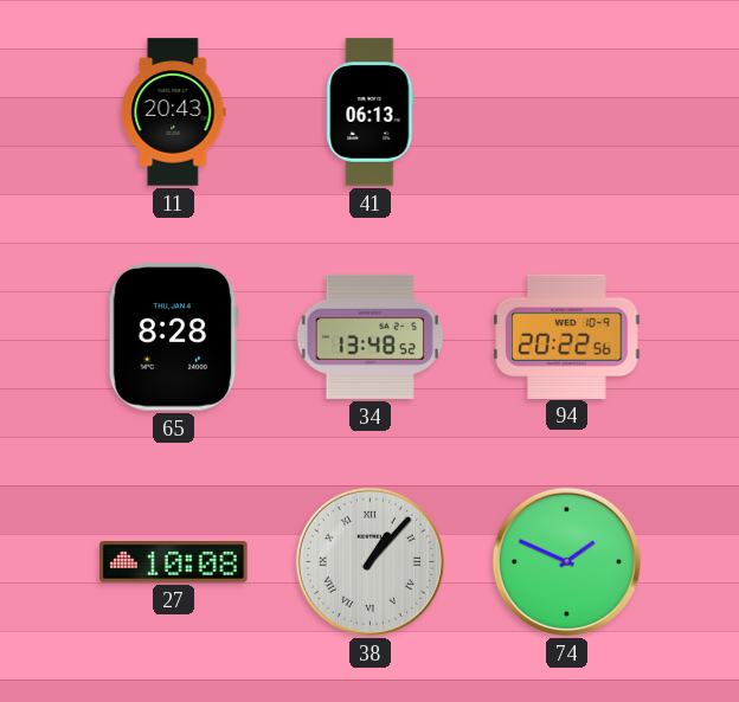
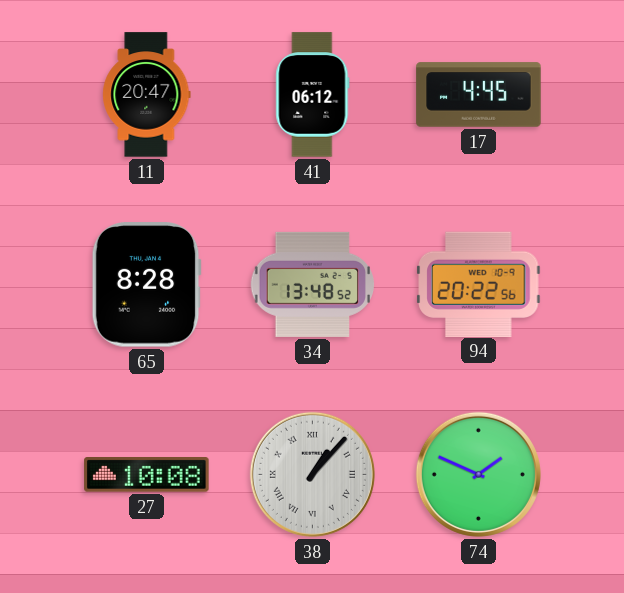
11: 20:43 -> 20:47
41: 06:13 -> 06:12
17: none -> 4:45
